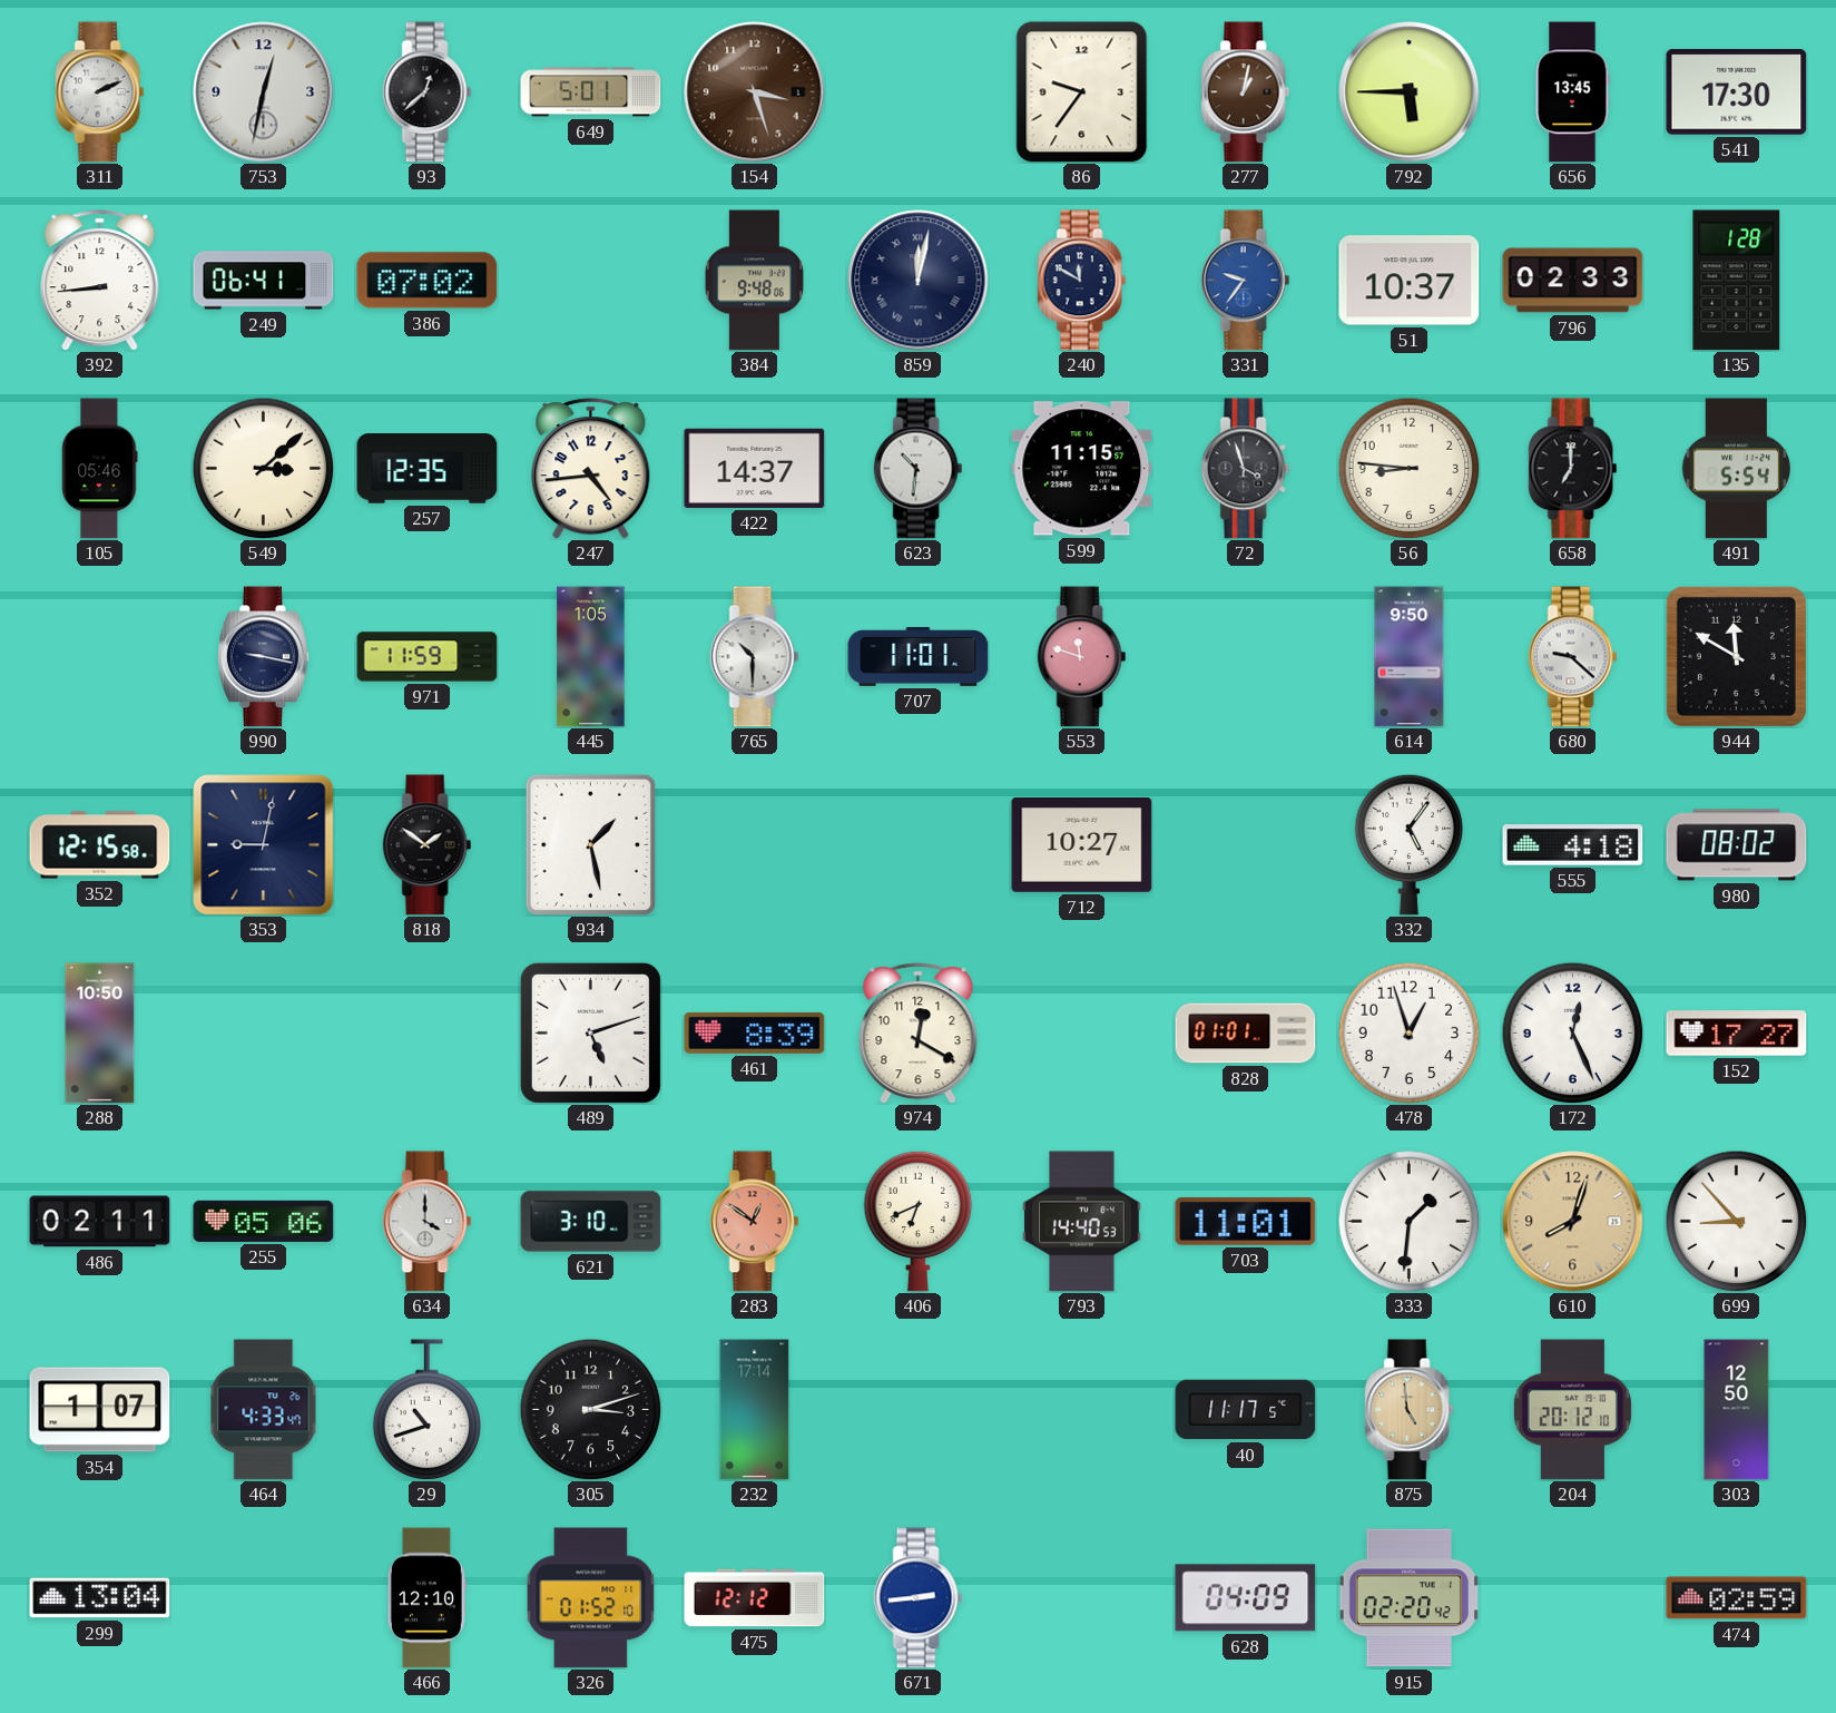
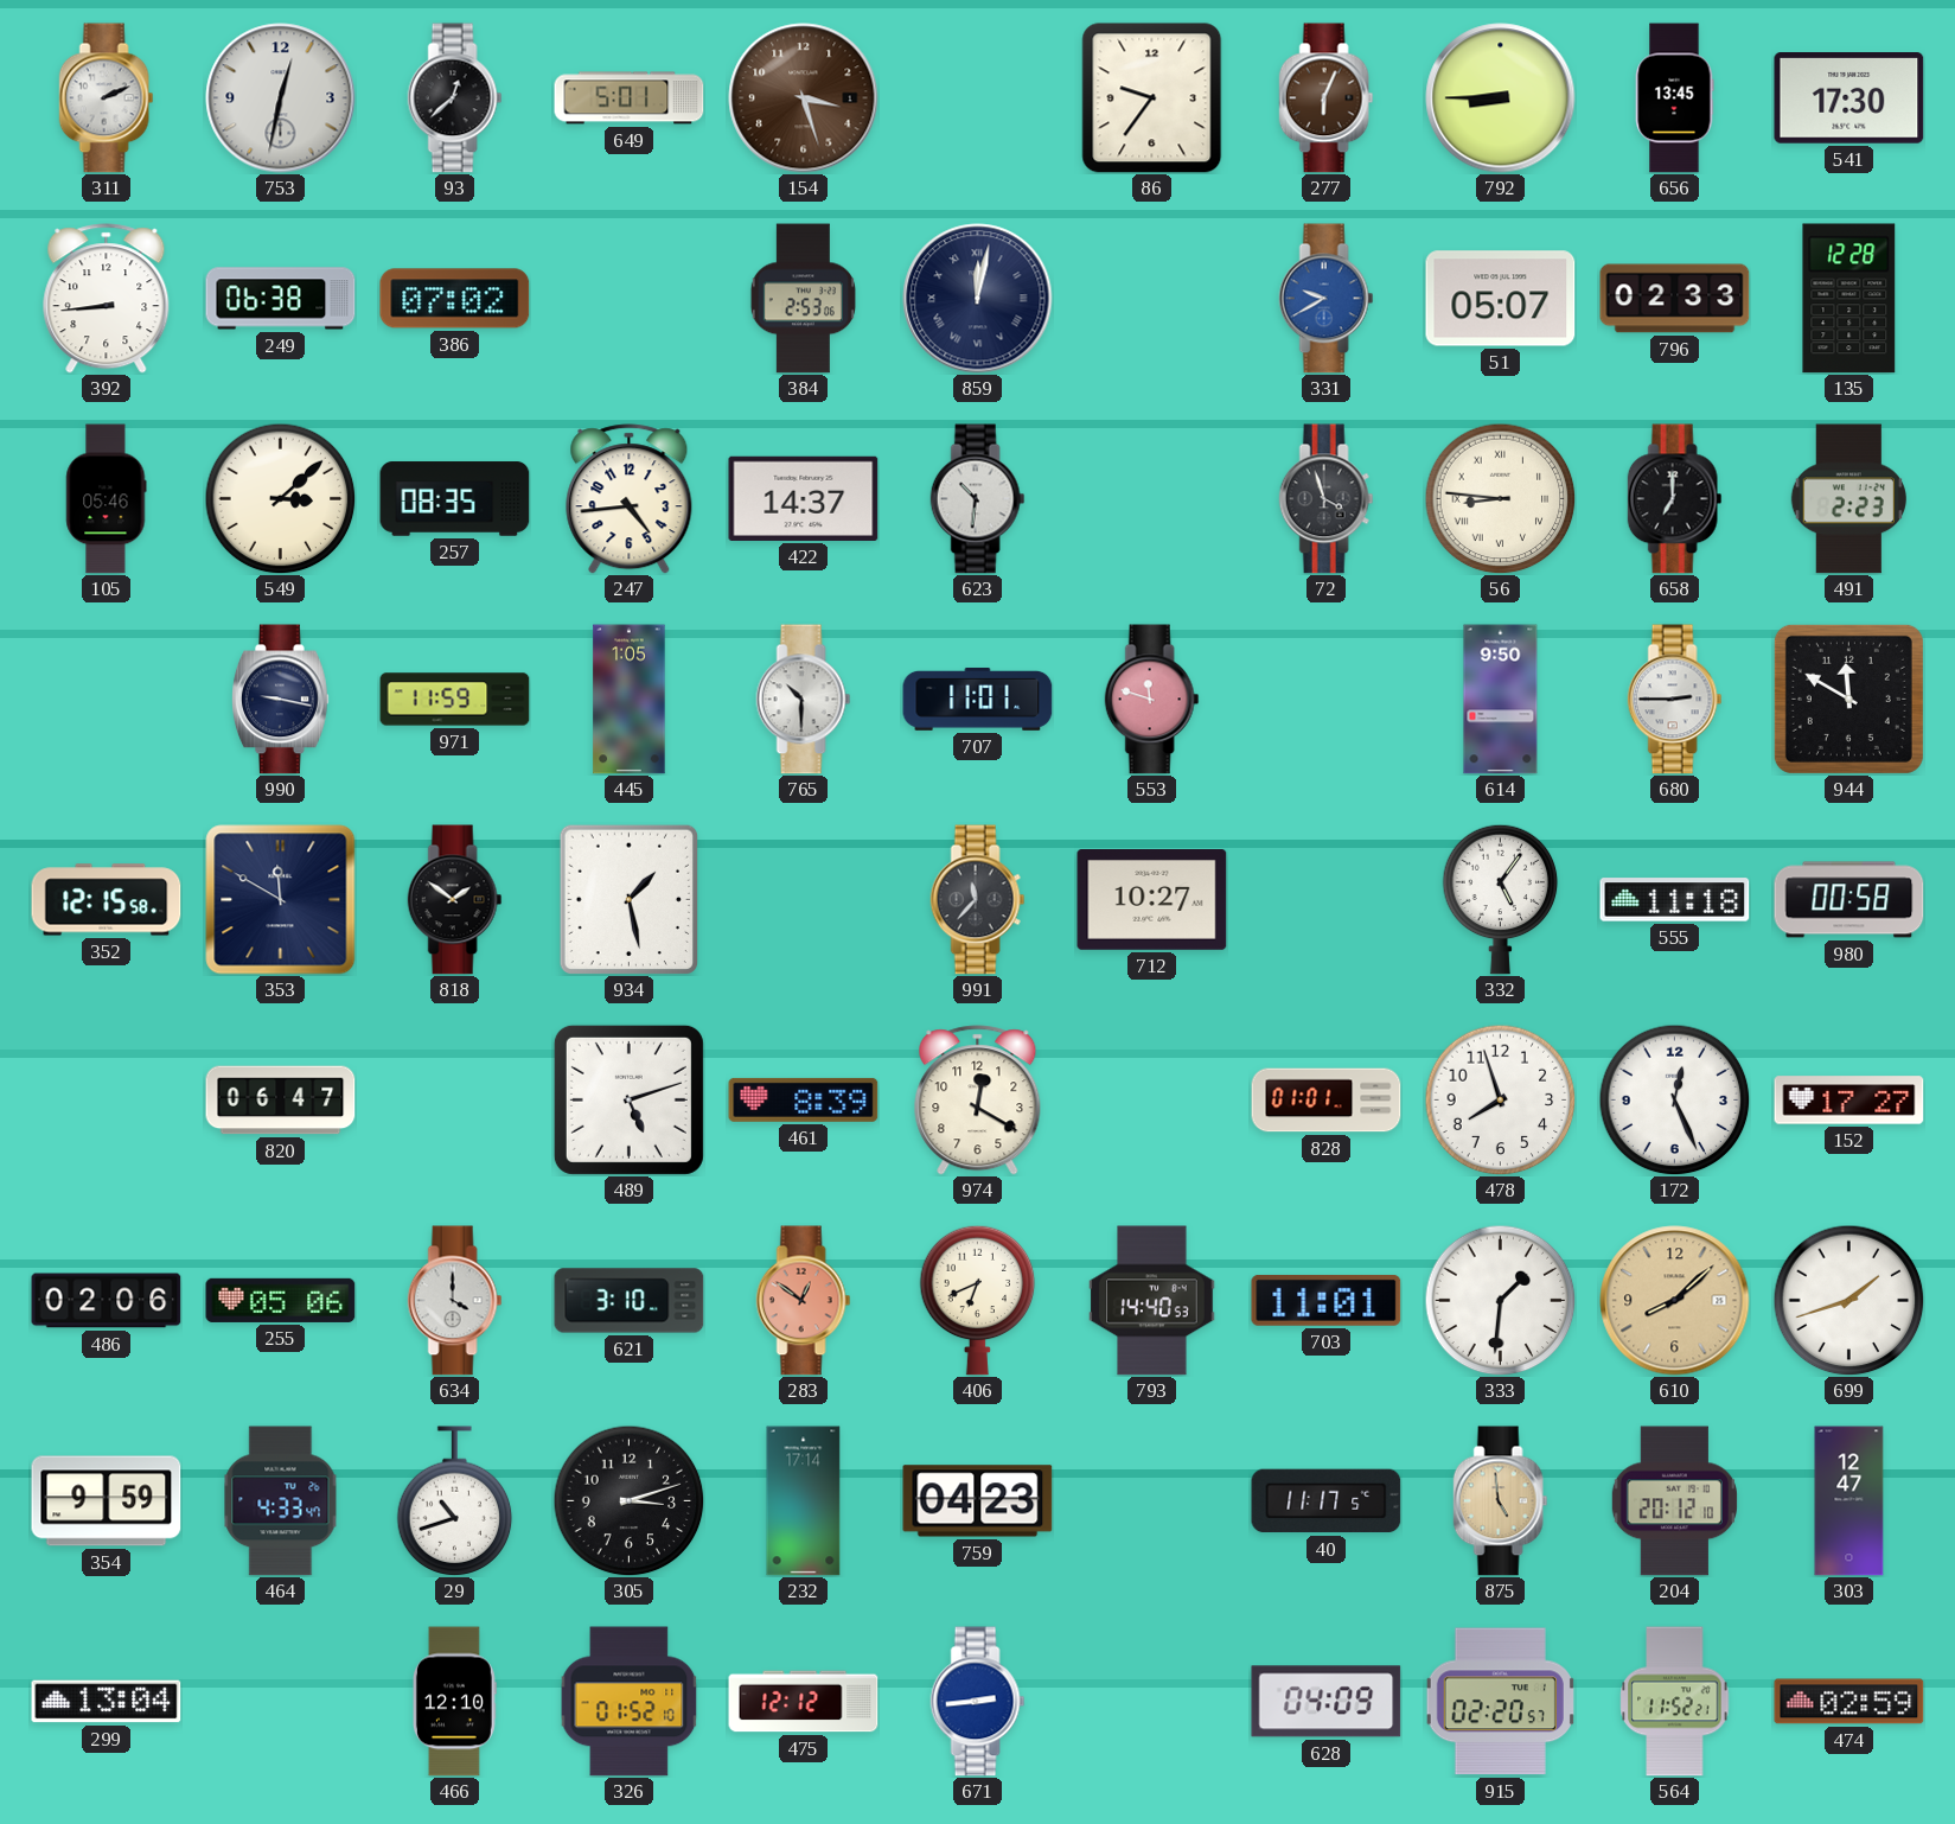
277: 1:02 -> 6:04
792: 5:45 -> 8:45
249: 06:41 -> 06:38
384: 9:48 -> 2:53
240: 11:50 -> none
331: 9:36 -> 9:40
51: 10:37 -> 05:07
135: 1:28 -> 12:28
257: 12:35 -> 08:35
599: 11:15 -> none
56 numerals: Arabic -> Roman
491: 5:54 -> 2:23
680: 9:22 -> 2:45
353: 9:02 -> 11:50
991: none -> 11:37
555: 4:18 -> 11:18
980: 08:02 -> 00:58
288: 10:50 -> none
820: none -> 06:47
478: 12:57 -> 7:57
486: 02:11 -> 02:06
610: 8:03 -> 8:08
699: 8:53 -> 1:42
354: 1:07 -> 9:59
759: none -> 04:23
303: 12:50 -> 12:47
915: 02:20:42 -> 02:20:57
564: none -> 11:52
